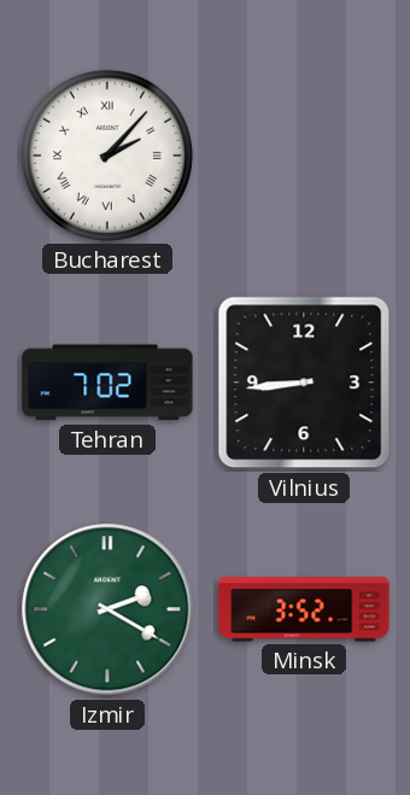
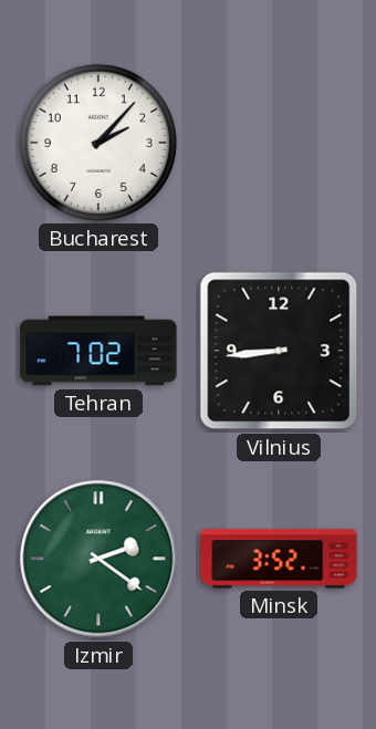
Bucharest numerals: Roman -> Arabic
Izmir: 2:20 -> 2:21
